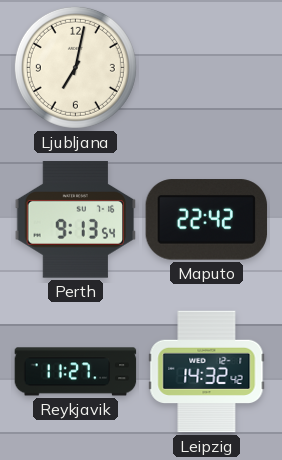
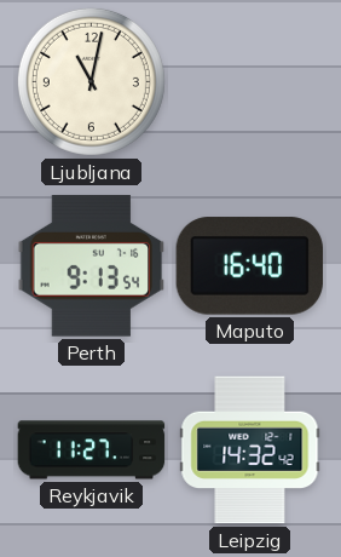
Ljubljana: 7:02 -> 11:02
Maputo: 22:42 -> 16:40
